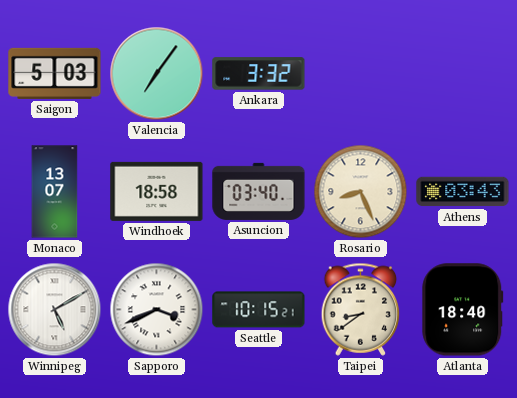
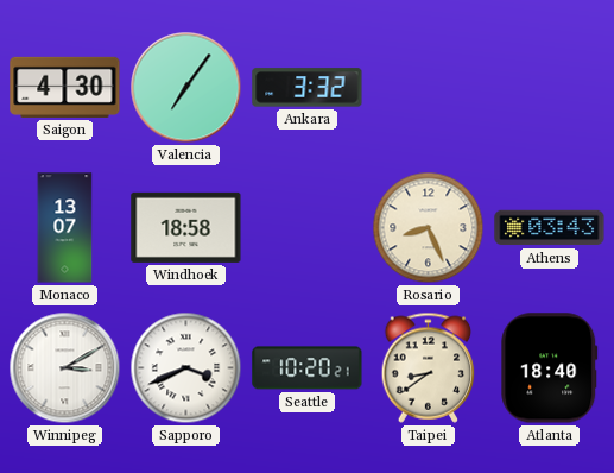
Saigon: 5:03 -> 4:30
Asuncion: 03:40 -> none
Winnipeg: 5:10 -> 3:10
Seattle: 10:15 -> 10:20
